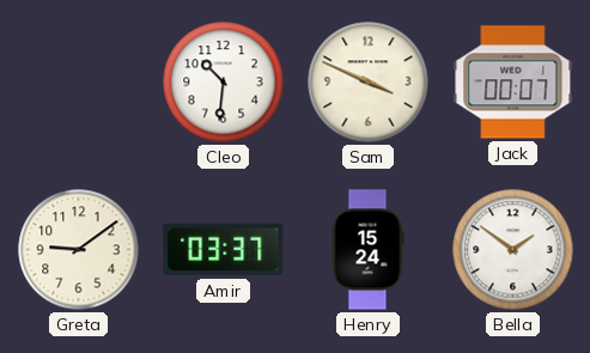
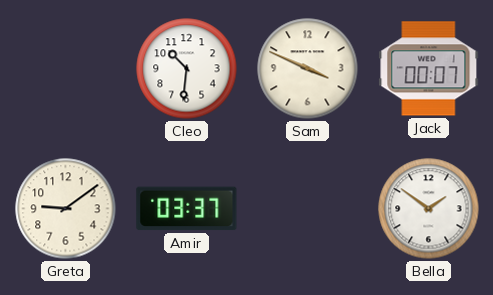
Henry: 15:24 -> none
